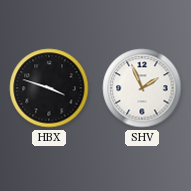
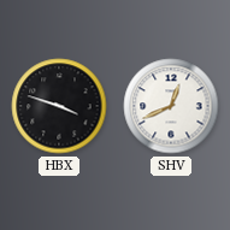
SHV: 1:56 -> 12:41
